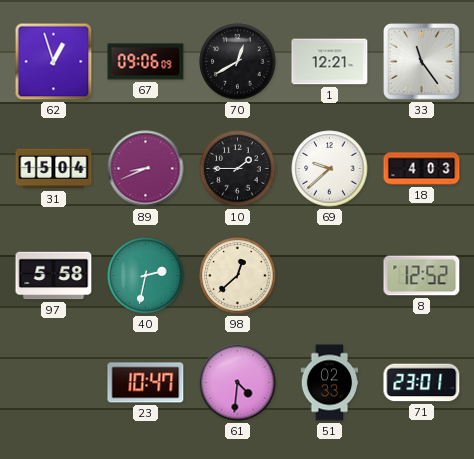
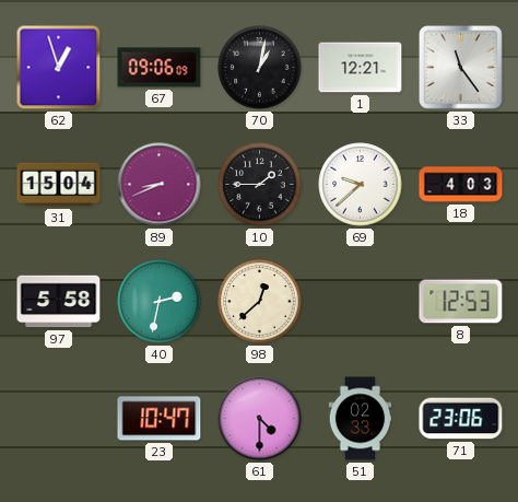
70: 12:40 -> 1:02
8: 12:52 -> 12:53
61: 4:31 -> 4:30
71: 23:01 -> 23:06
